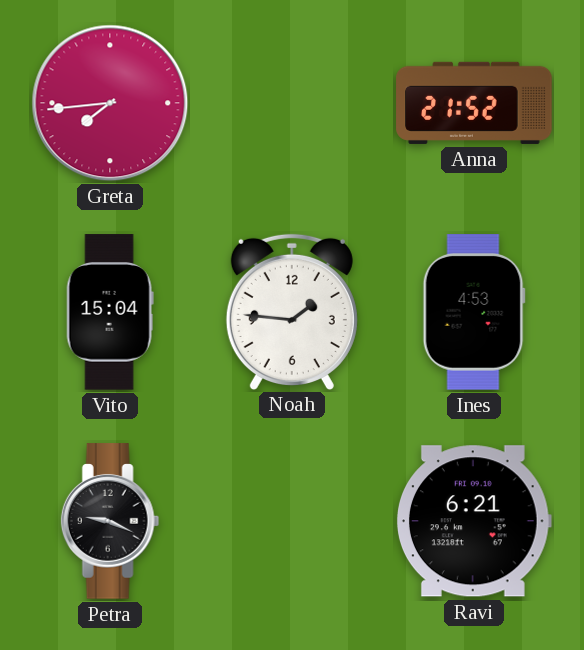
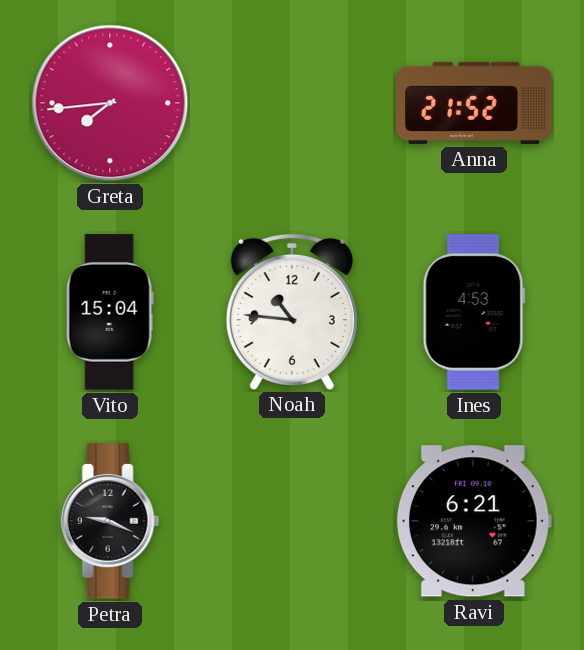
Noah: 1:46 -> 10:46
